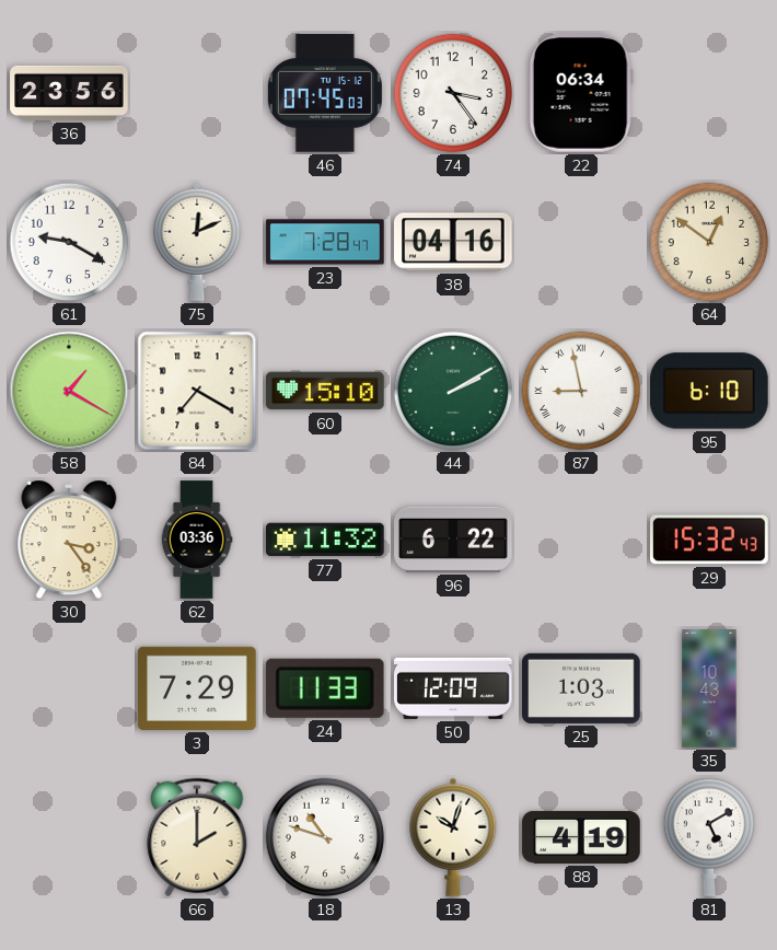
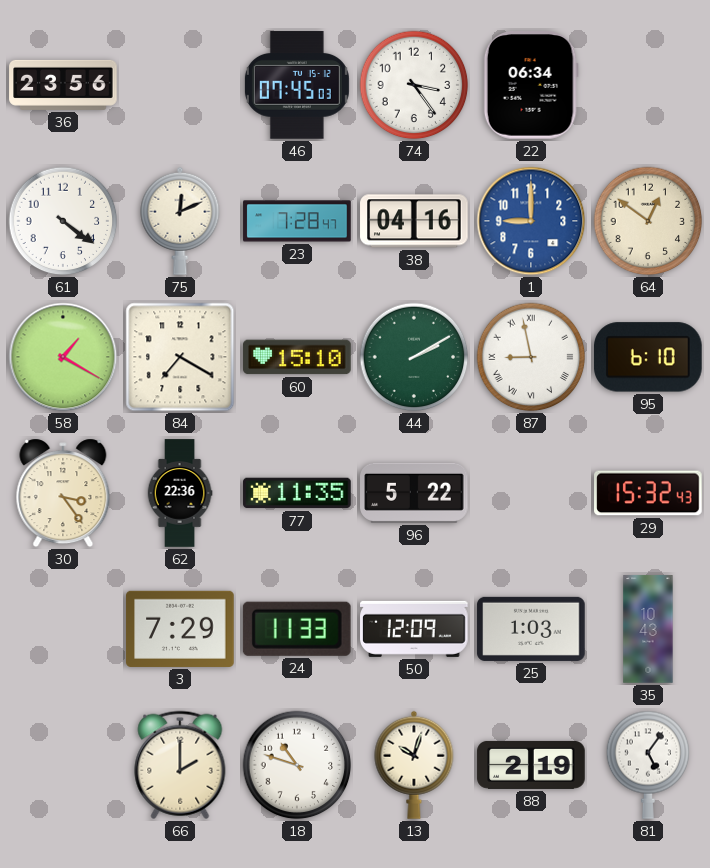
61: 9:20 -> 4:21
1: none -> 9:00
62: 03:36 -> 22:36
77: 11:32 -> 11:35
96: 6:22 -> 5:22
88: 4:19 -> 2:19
81: 5:10 -> 5:06
